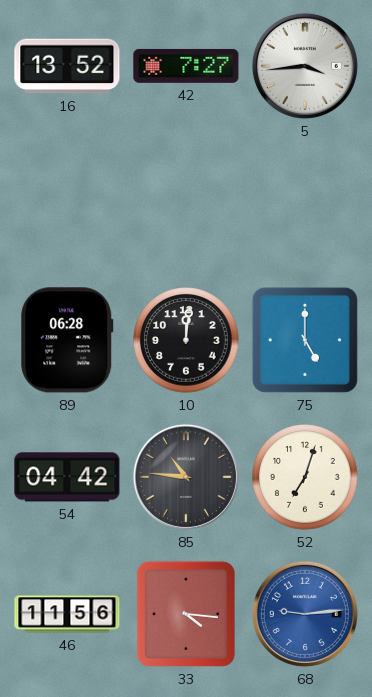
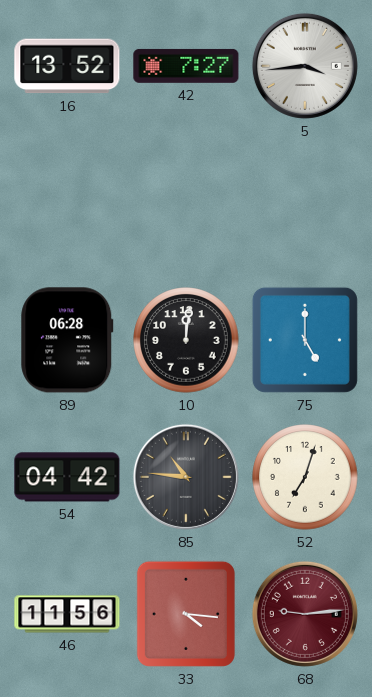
68 dial: blue -> burgundy
